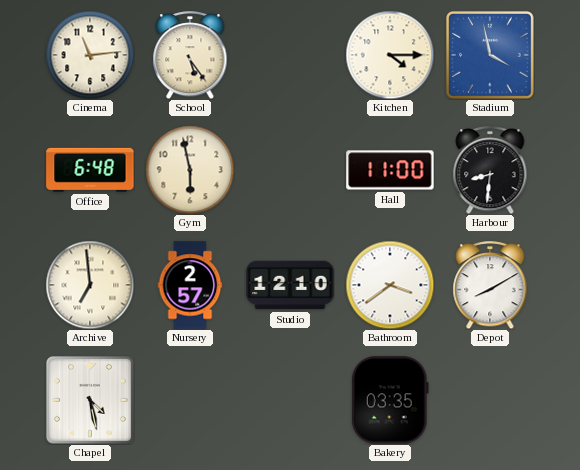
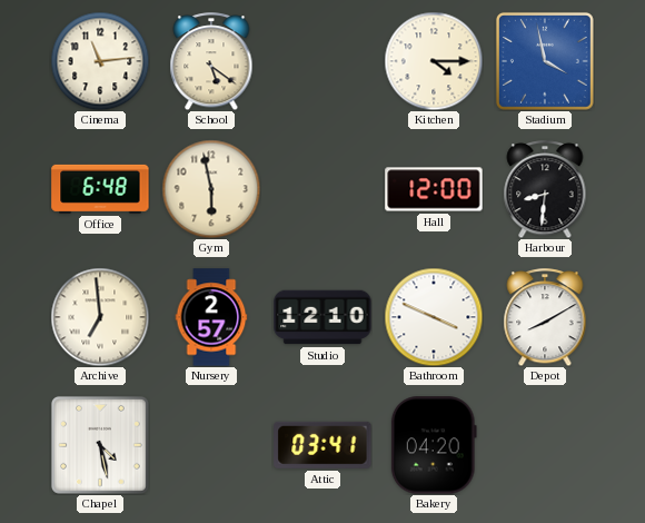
School: 5:24 -> 5:21
Hall: 11:00 -> 12:00
Bathroom: 3:39 -> 3:49
Attic: none -> 03:41
Bakery: 03:35 -> 04:20
